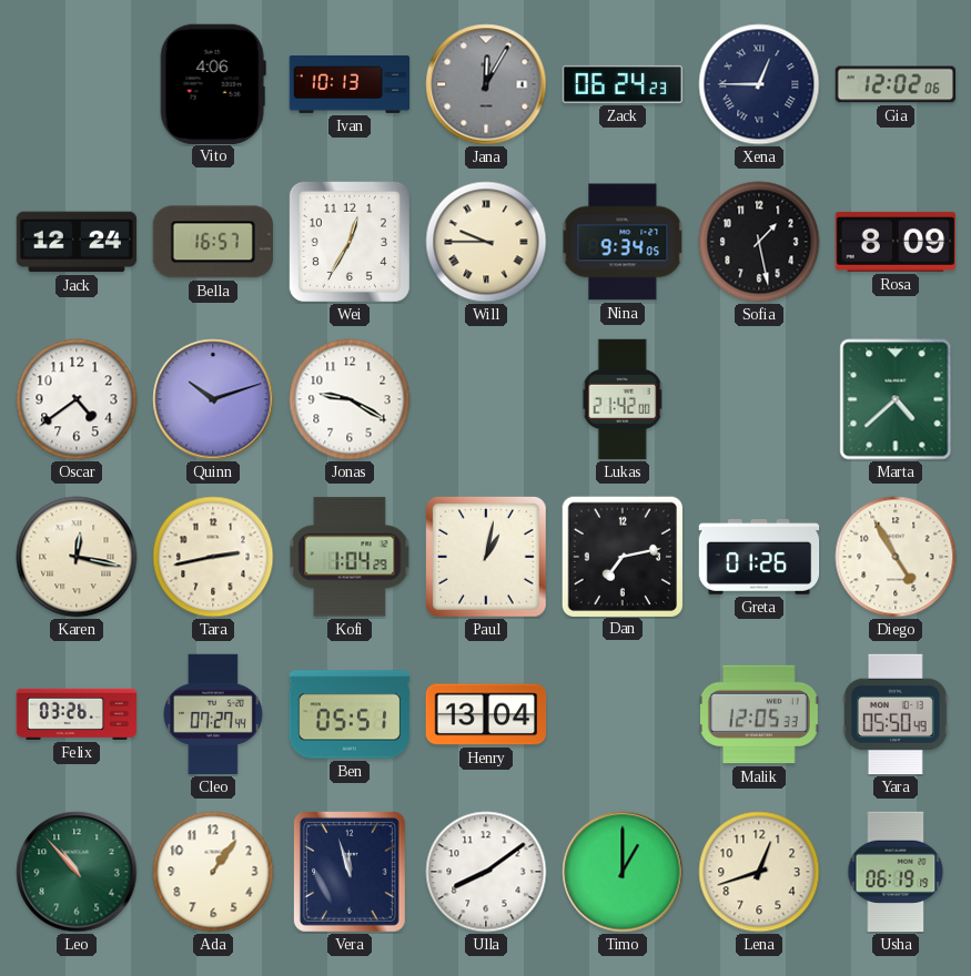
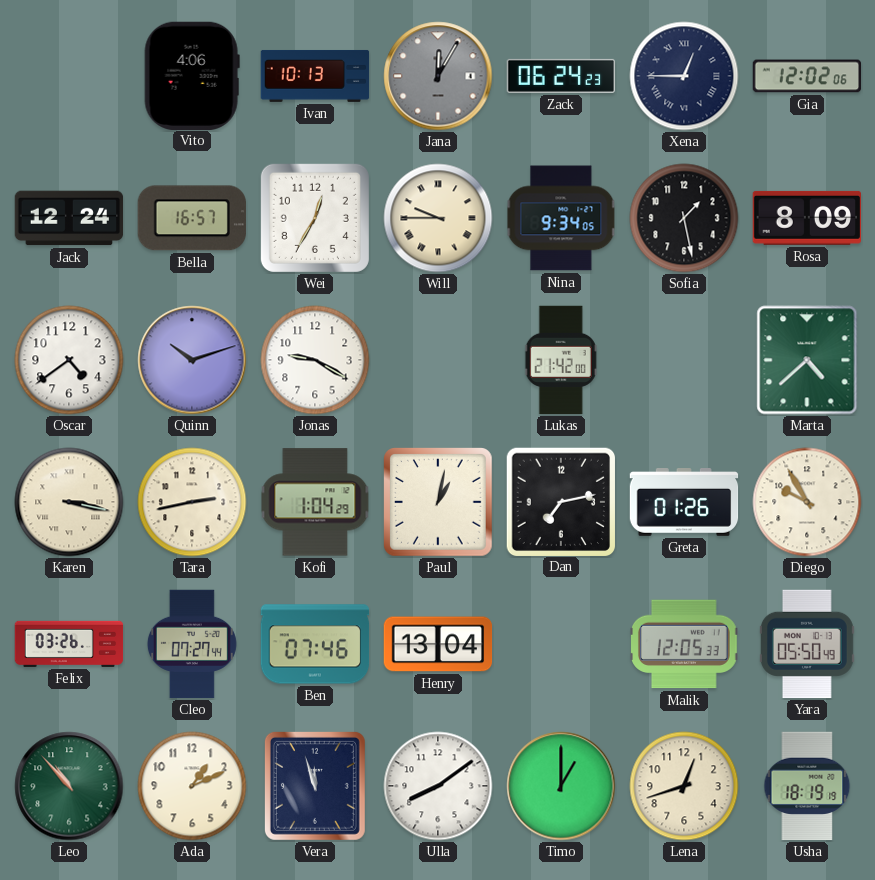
Karen: 12:17 -> 3:17
Diego: 4:55 -> 9:55
Ben: 05:51 -> 07:46
Ada: 1:06 -> 1:11
Usha: 06:19 -> 18:19
